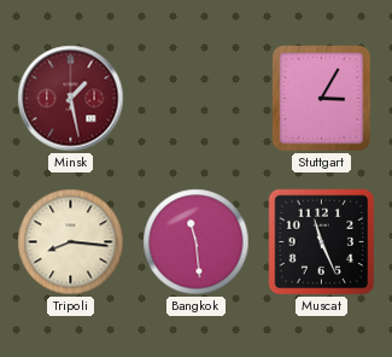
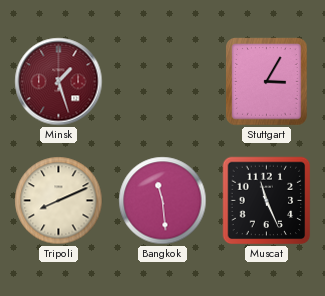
Minsk: 1:28 -> 1:27
Tripoli: 8:16 -> 8:11
